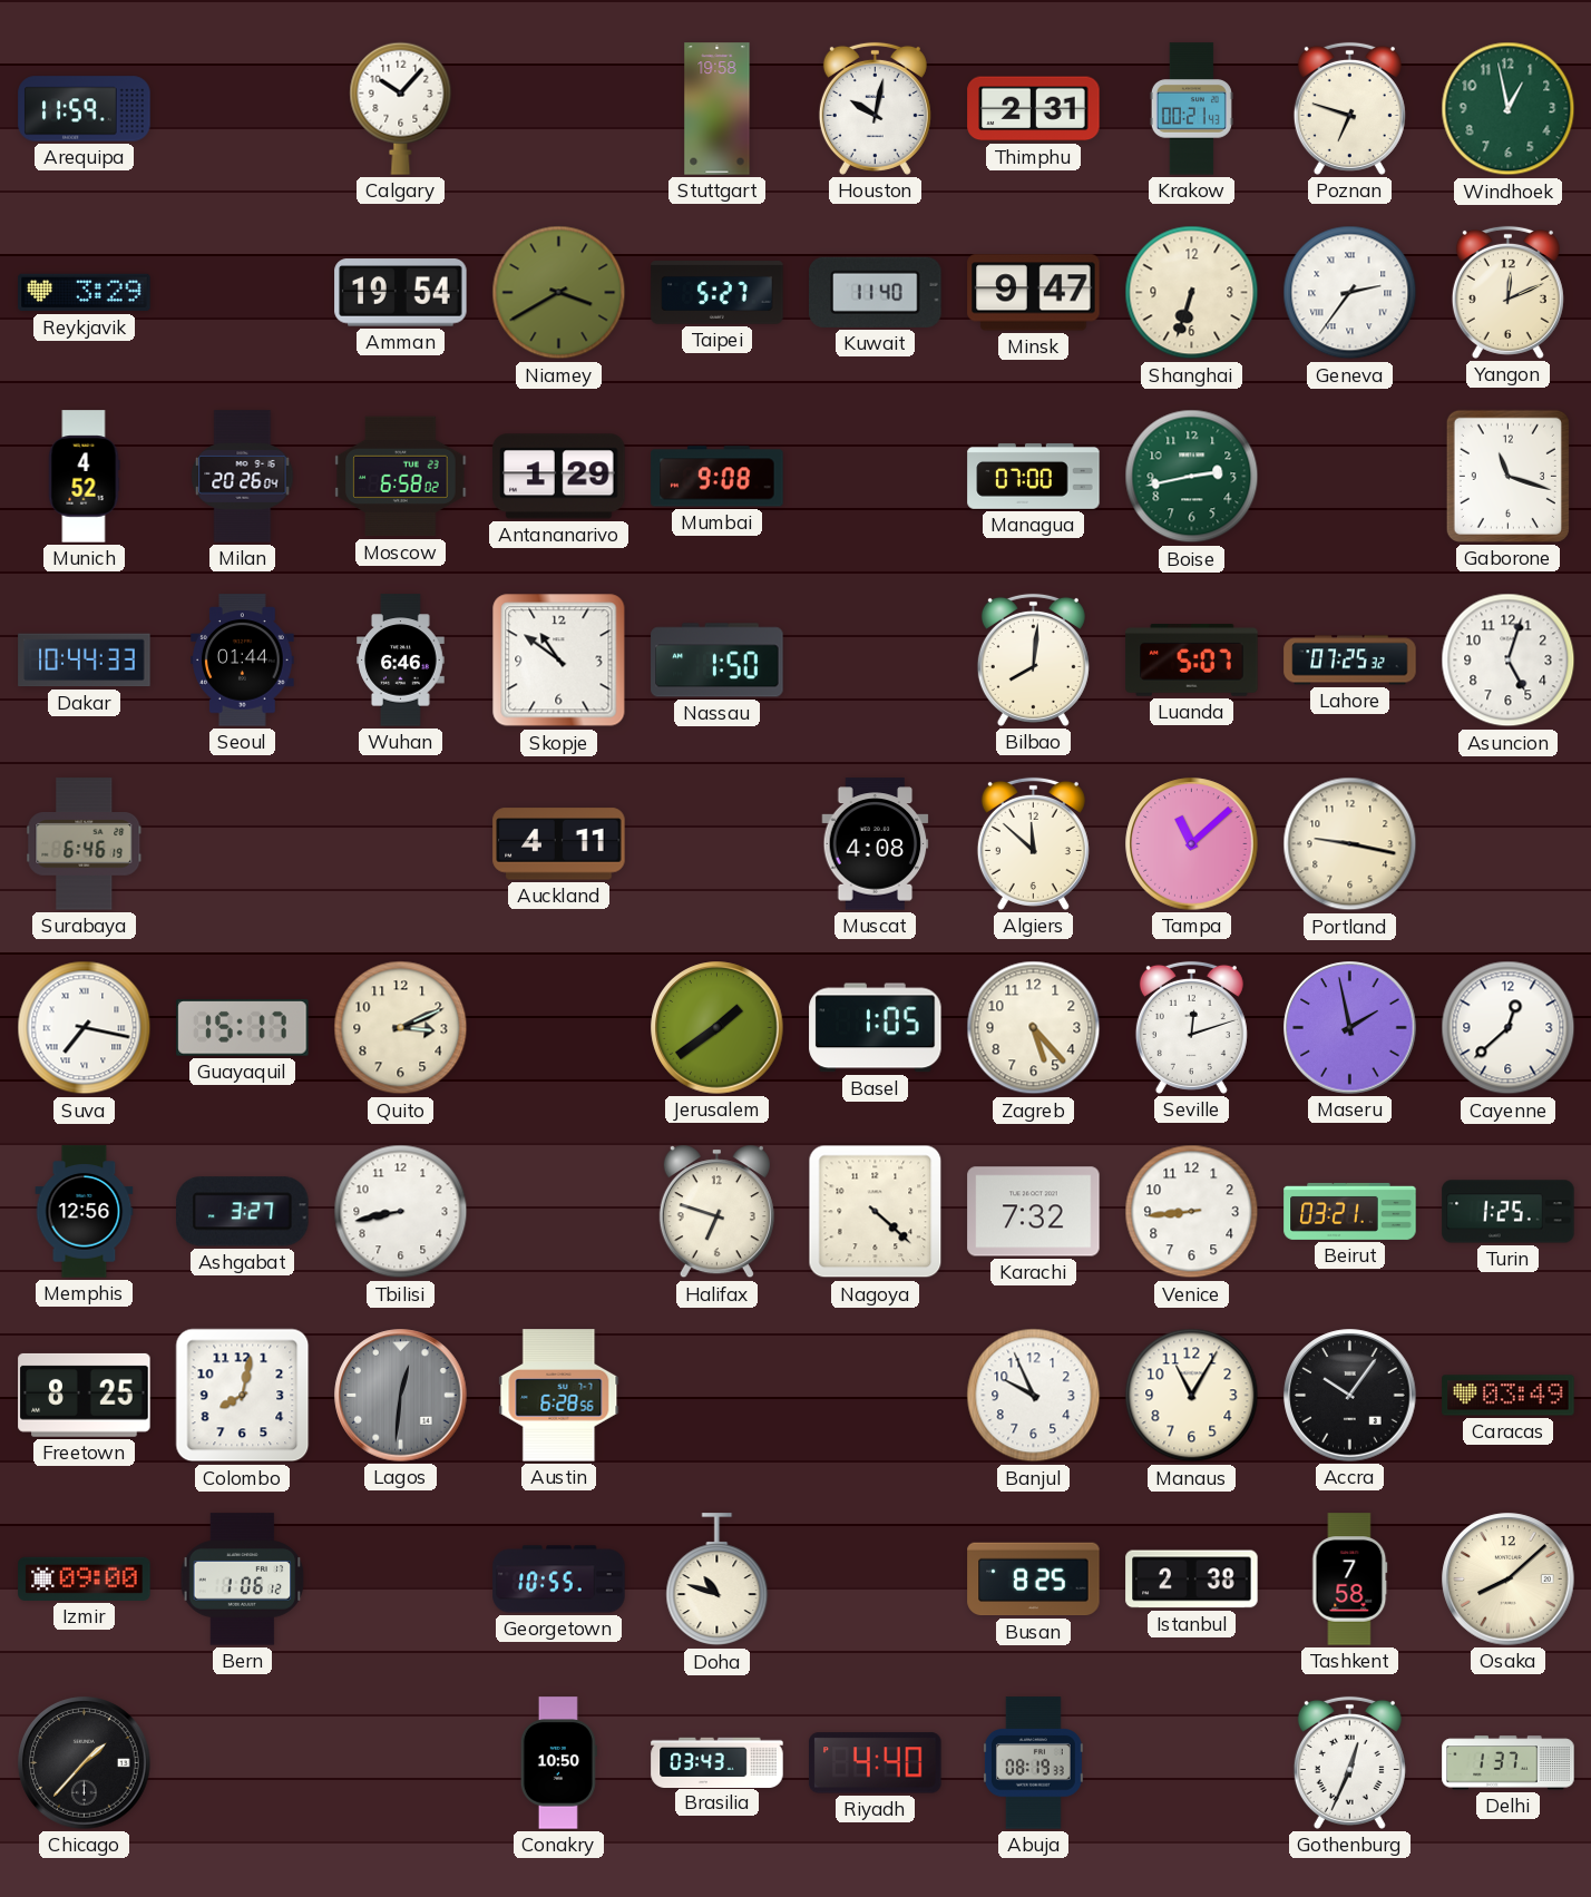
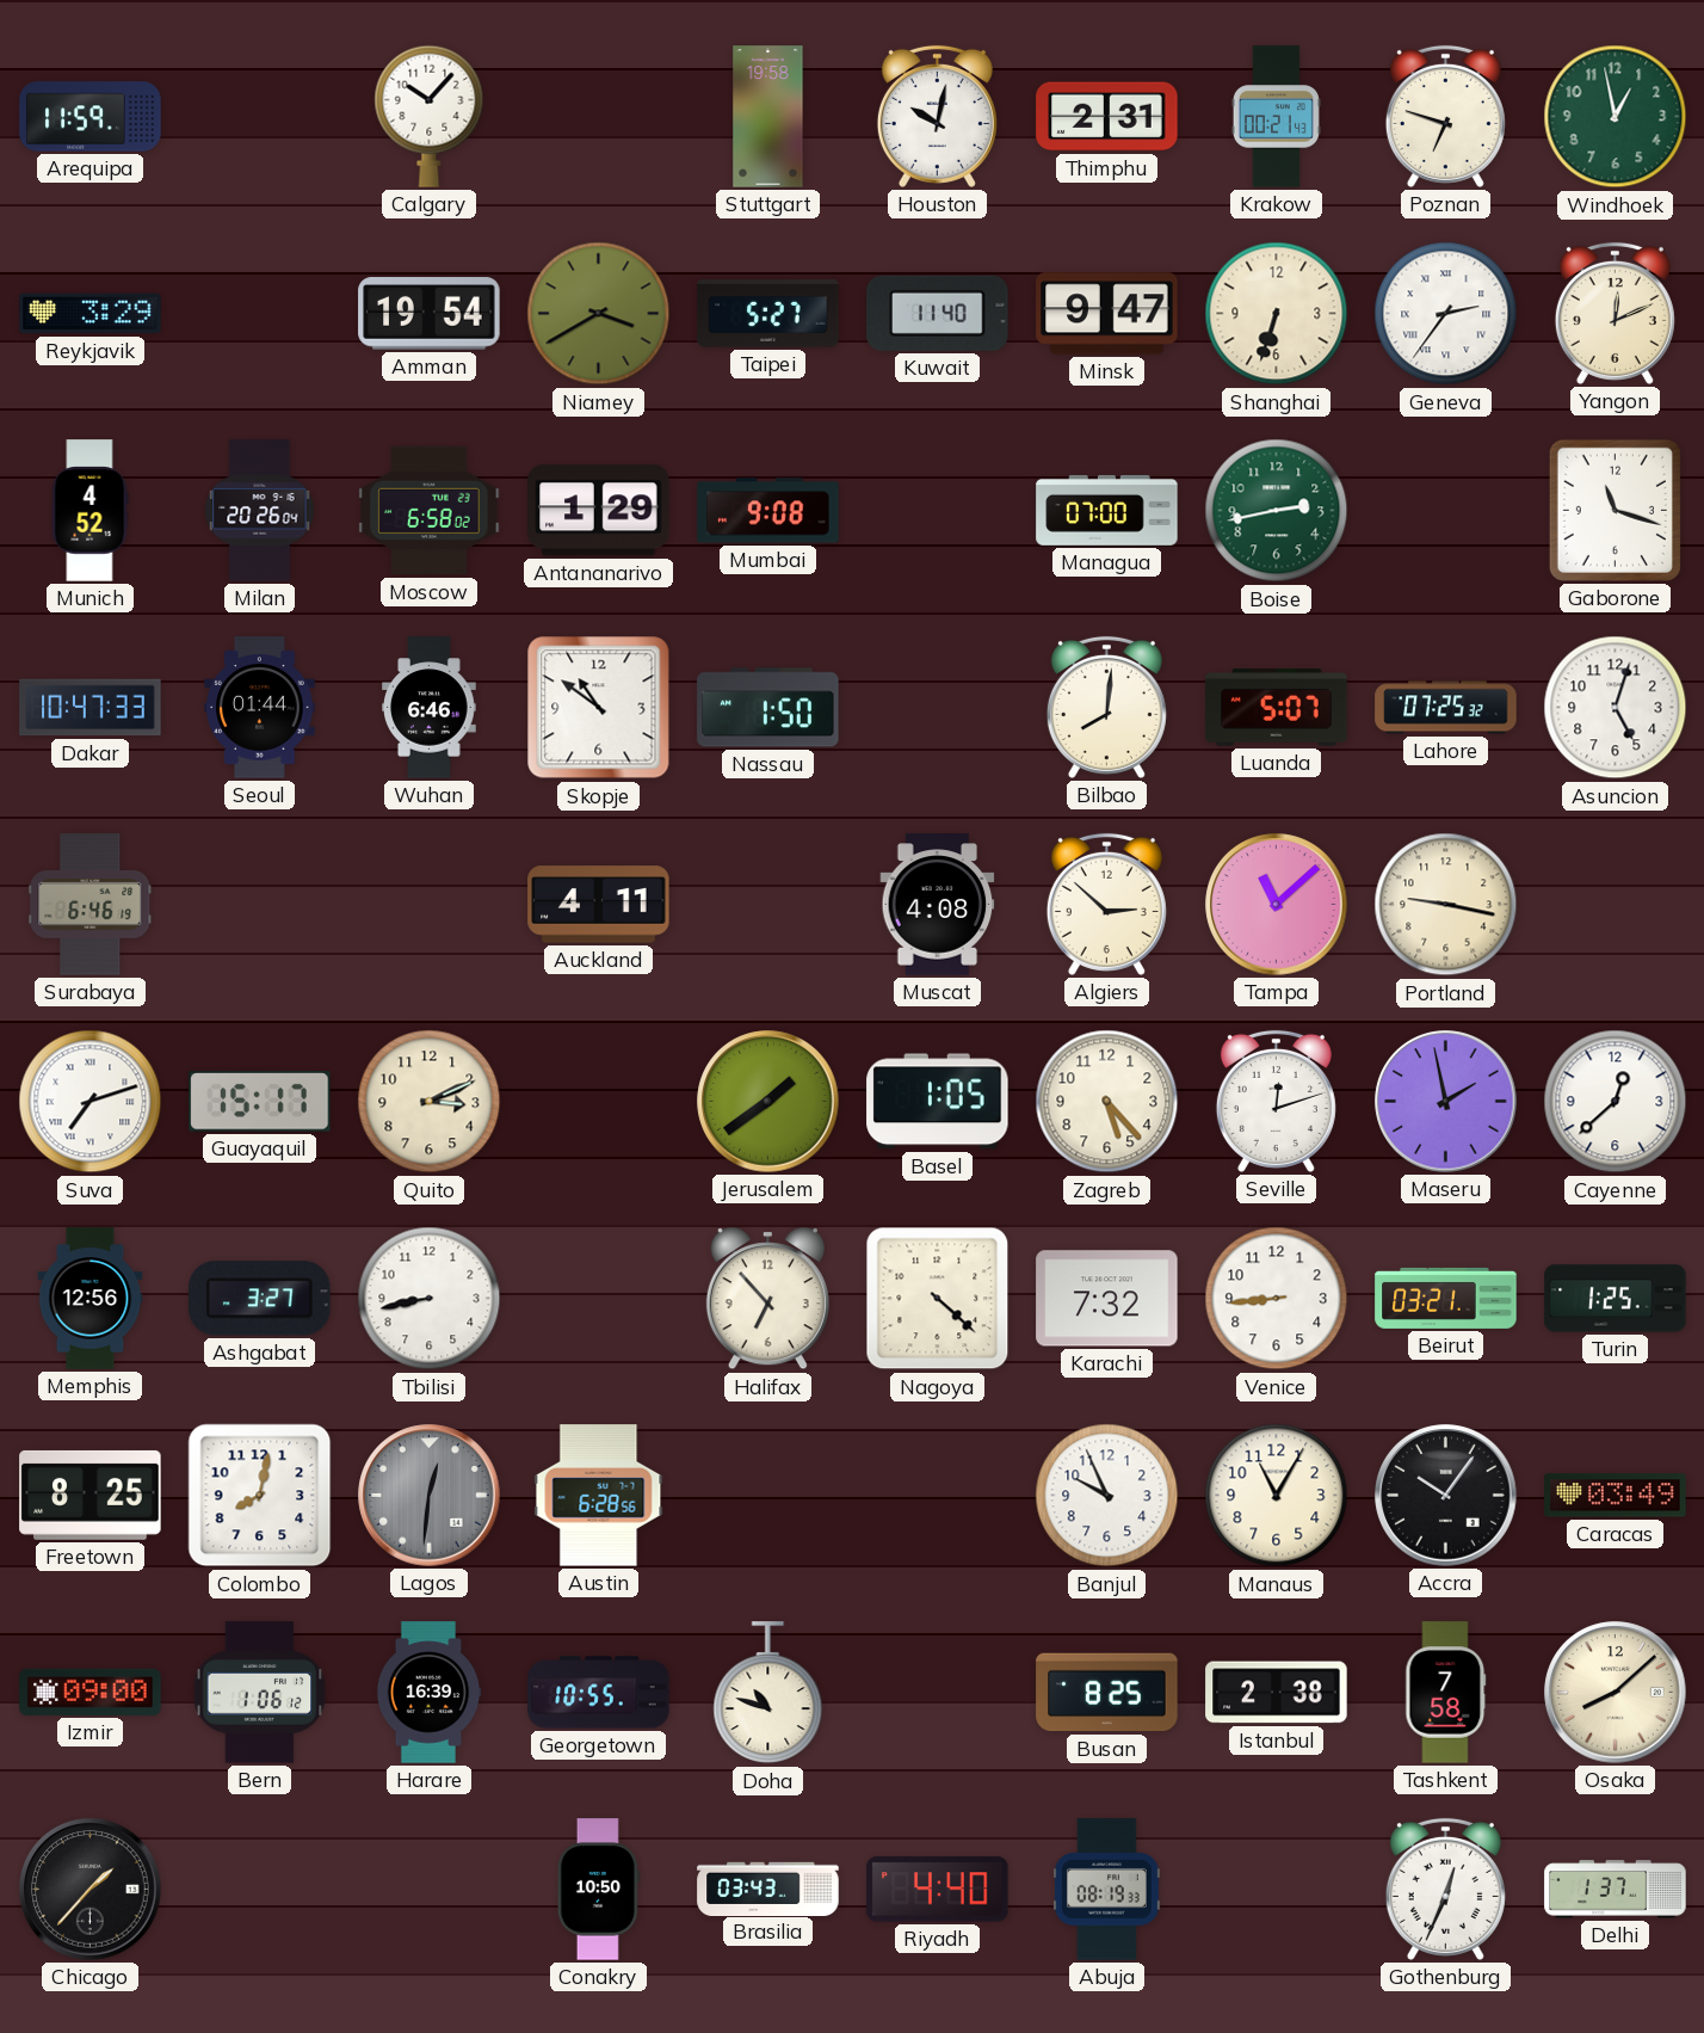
Dakar: 10:44 -> 10:47
Algiers: 11:52 -> 2:52
Suva: 7:17 -> 7:12
Halifax: 6:48 -> 6:53
Harare: none -> 16:39
